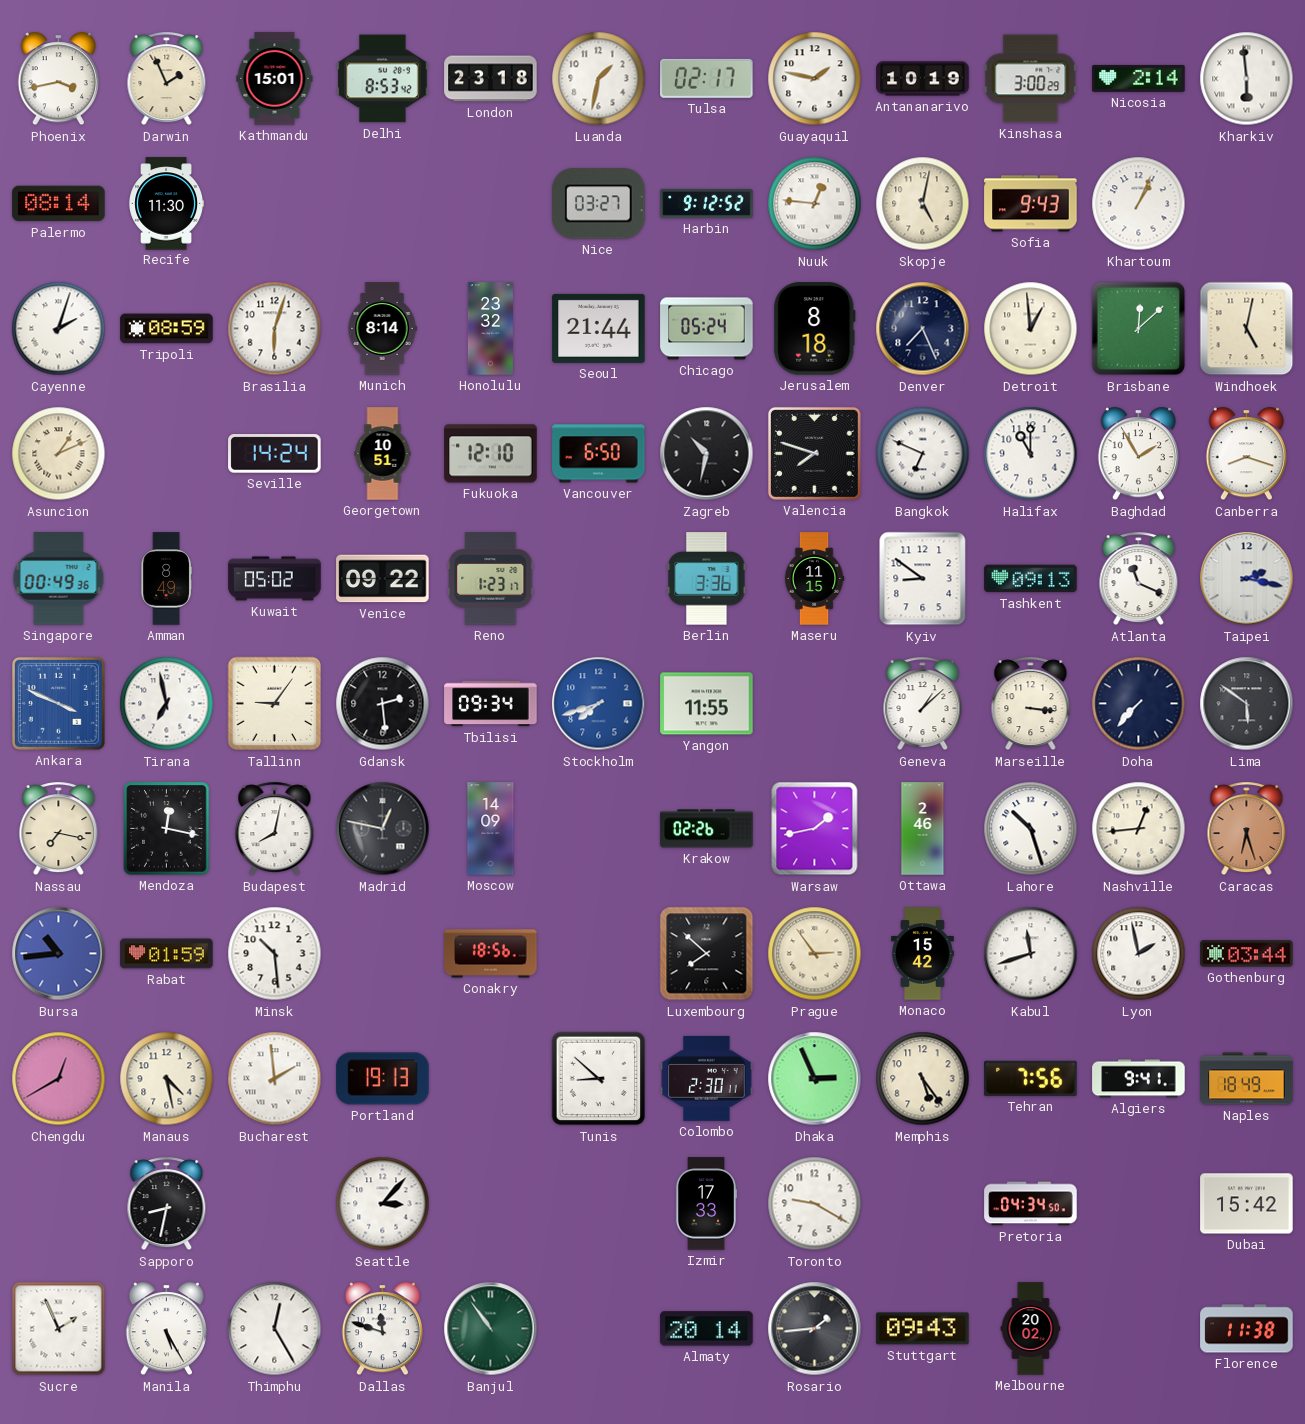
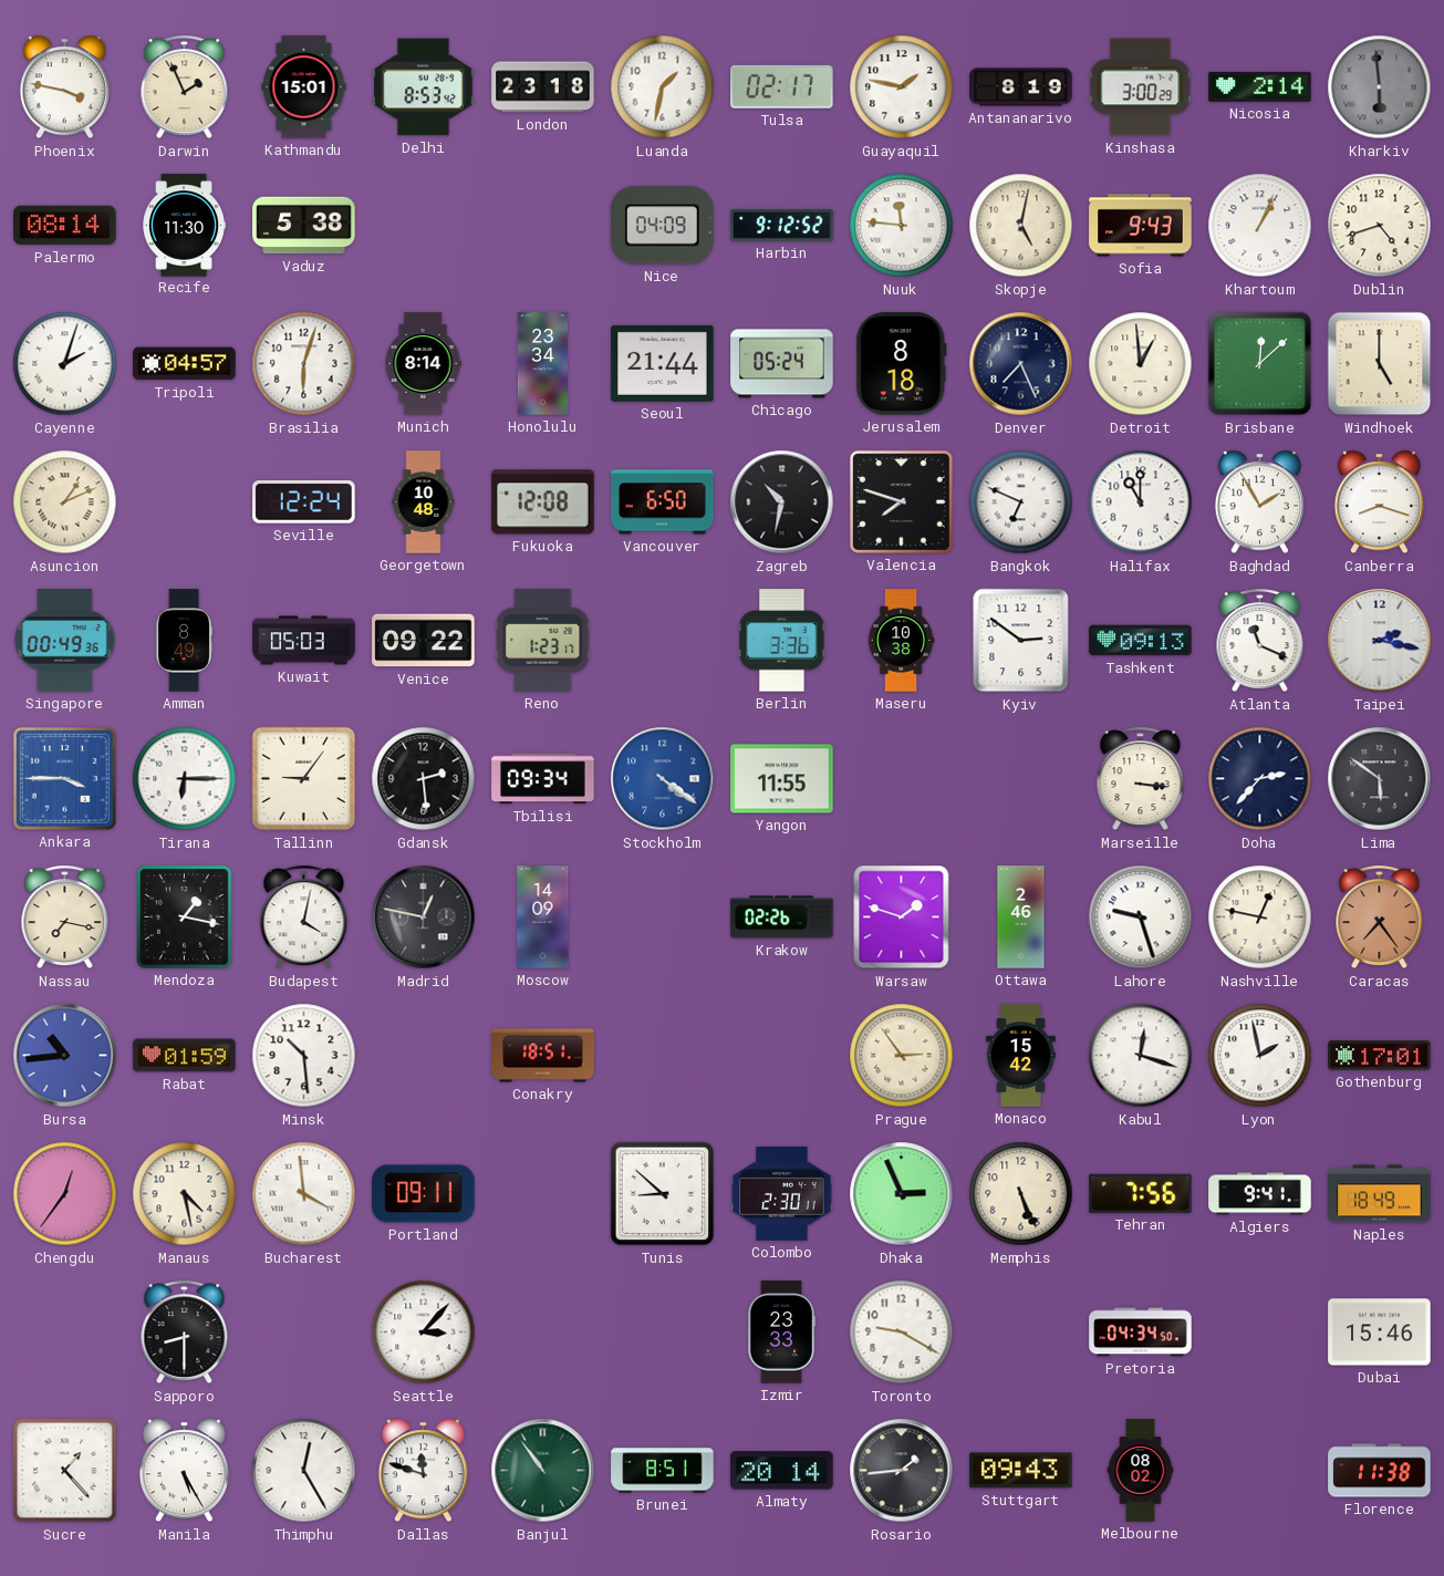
Phoenix: 3:43 -> 3:47
Antananarivo: 10:19 -> 8:19
Kharkiv dial: white -> grey
Vaduz: none -> 5:38
Nice: 03:27 -> 04:09
Nuuk: 12:46 -> 11:46
Dublin: none -> 4:42
Tripoli: 08:59 -> 04:57
Honolulu: 23:32 -> 23:34
Windhoek: 5:02 -> 5:00
Seville: 14:24 -> 12:24
Georgetown: 10:51 -> 10:48
Fukuoka: 12:10 -> 12:08
Kuwait: 05:02 -> 05:03
Maseru: 11:15 -> 10:38
Kyiv: 8:51 -> 2:51
Ankara: 3:49 -> 3:45
Tirana: 6:58 -> 6:15
Stockholm: 7:42 -> 4:21
Geneva: 1:08 -> none
Doha: 7:37 -> 2:37
Mendoza: 12:17 -> 1:17
Budapest: 8:02 -> 4:02
Warsaw: 1:43 -> 1:48
Lahore: 10:27 -> 9:27
Nashville: 12:44 -> 12:47
Caracas: 6:27 -> 7:24
Conakry: 18:56 -> 18:51
Luxembourg: 7:52 -> none
Kabul: 11:42 -> 12:18
Gothenburg: 03:44 -> 17:01
Chengdu: 12:40 -> 12:36
Bucharest: 1:59 -> 3:59
Portland: 19:13 -> 09:11
Memphis: 5:24 -> 5:26
Sapporo: 8:32 -> 8:30
Izmir: 17:33 -> 23:33
Dubai: 15:42 -> 15:46
Sucre: 1:56 -> 1:23
Brunei: none -> 8:51
Melbourne: 20:02 -> 08:02
